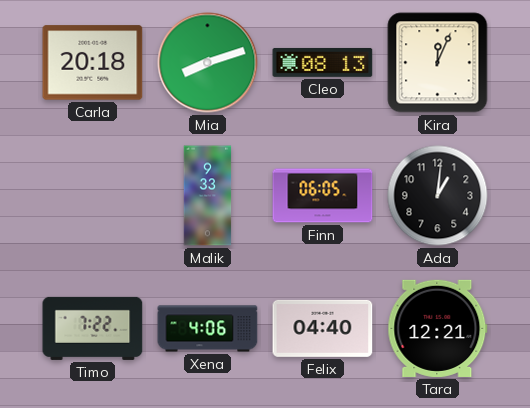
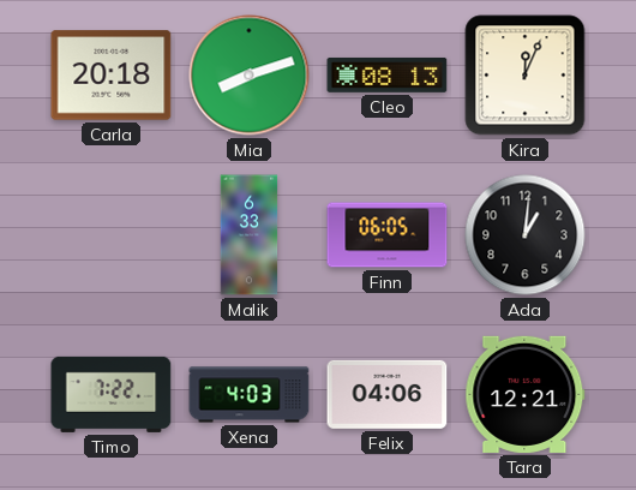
Malik: 9:33 -> 6:33
Xena: 4:06 -> 4:03
Felix: 04:40 -> 04:06
